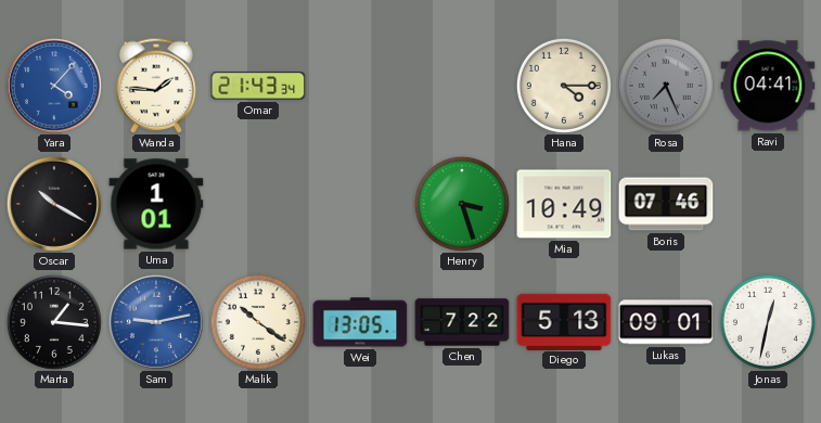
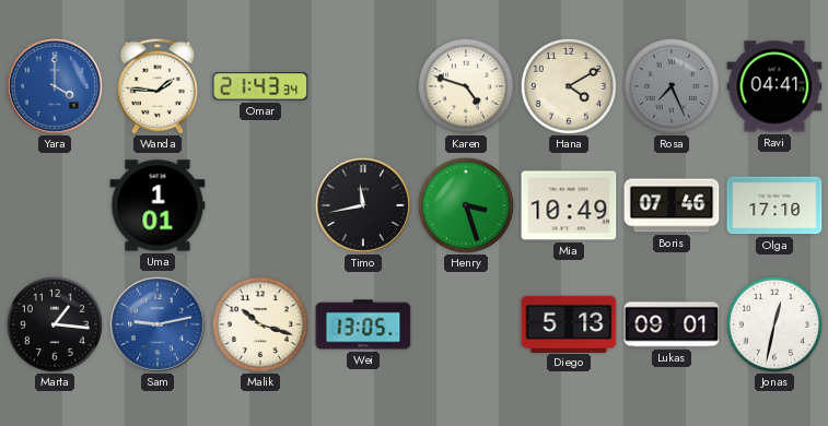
Yara: 4:07 -> 4:00
Karen: none -> 4:48
Hana: 4:15 -> 4:10
Oscar: 10:20 -> none
Timo: none -> 11:43
Olga: none -> 17:10
Malik: 10:21 -> 10:18
Chen: 7:22 -> none
